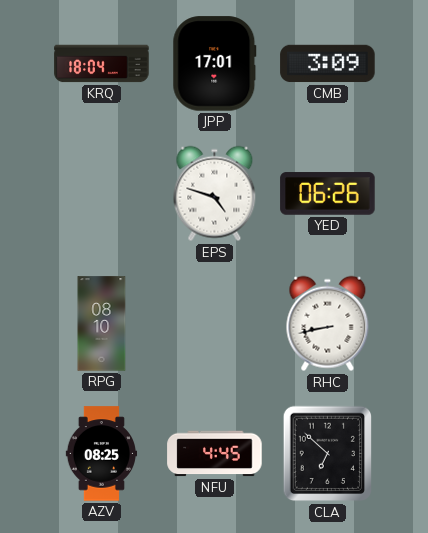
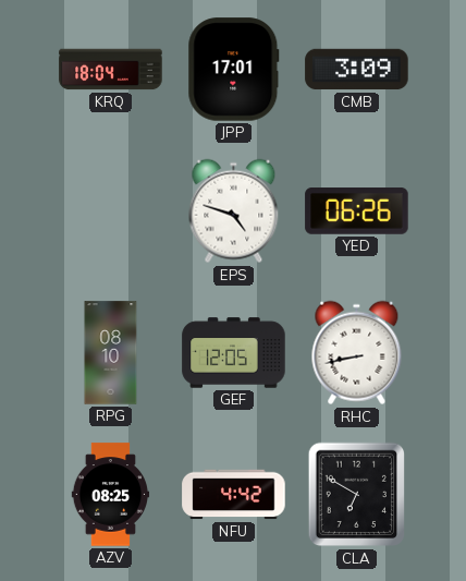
GEF: none -> 12:05
NFU: 4:45 -> 4:42
CLA: 6:52 -> 6:50
